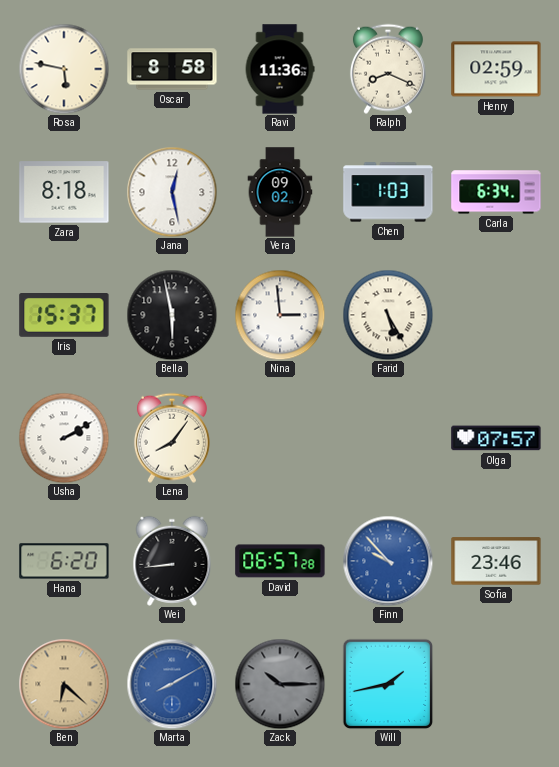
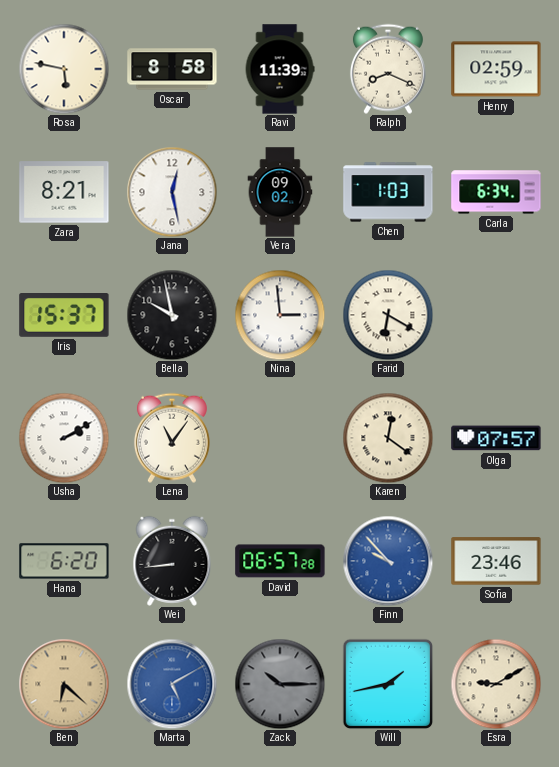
Ravi: 11:36 -> 11:39
Zara: 8:18 -> 8:21
Bella: 5:58 -> 9:58
Farid: 5:25 -> 6:20
Lena: 8:06 -> 11:06
Karen: none -> 12:21
Marta: 8:10 -> 5:10
Esra: none -> 9:10
